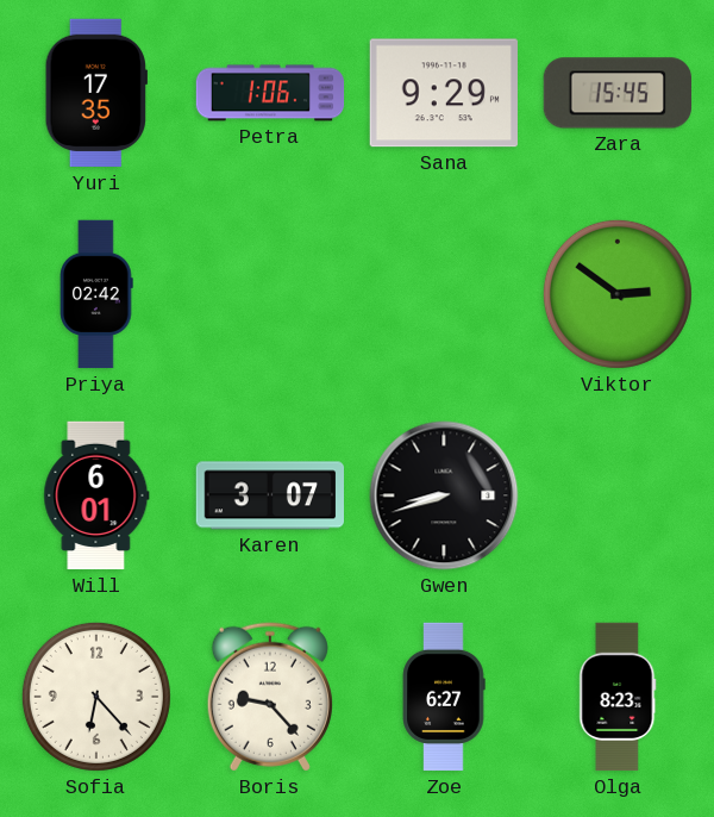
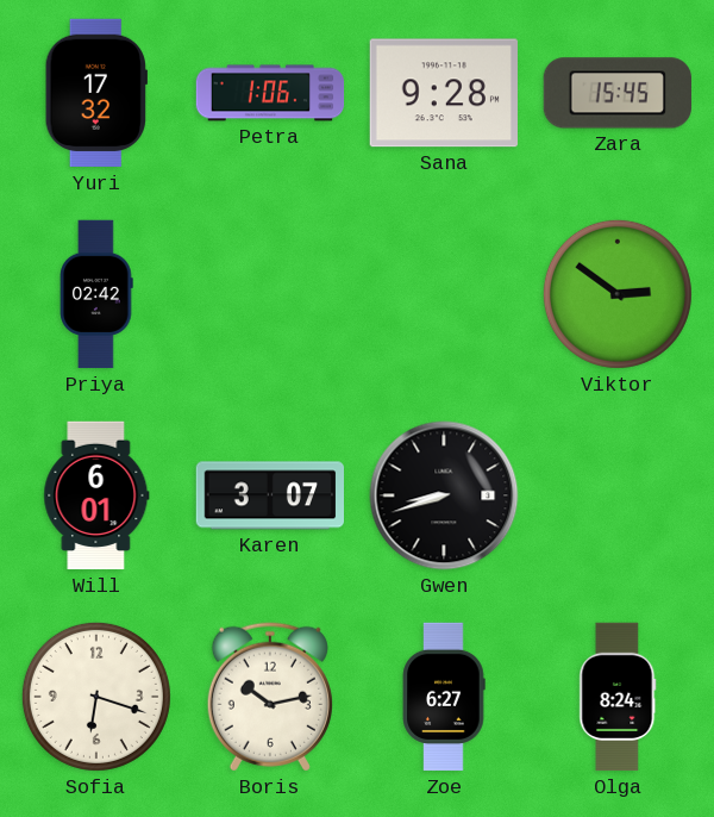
Yuri: 17:35 -> 17:32
Sana: 9:29 -> 9:28
Sofia: 6:23 -> 6:18
Boris: 9:23 -> 10:13
Olga: 8:23 -> 8:24
